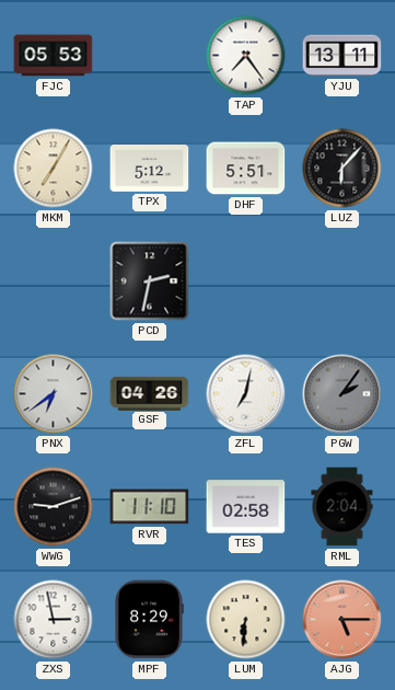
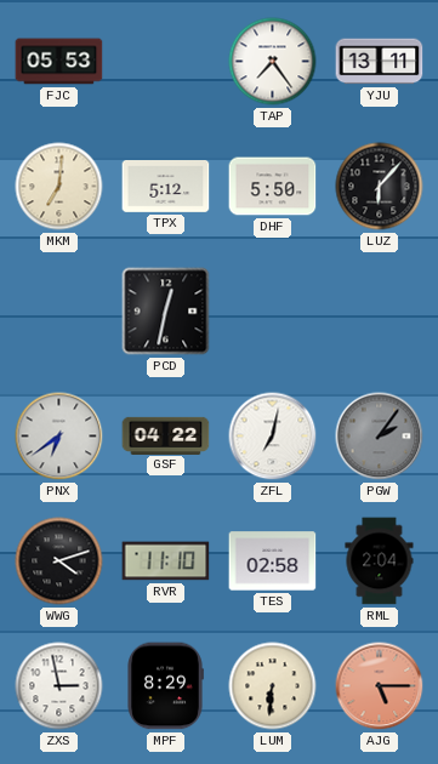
MKM: 7:05 -> 7:01
DHF: 5:51 -> 5:50
PCD: 2:32 -> 12:32
GSF: 04:26 -> 04:22
WWG: 9:12 -> 4:12
